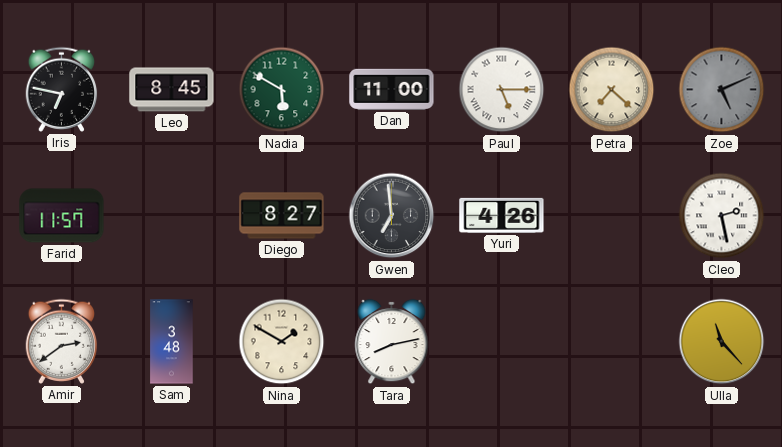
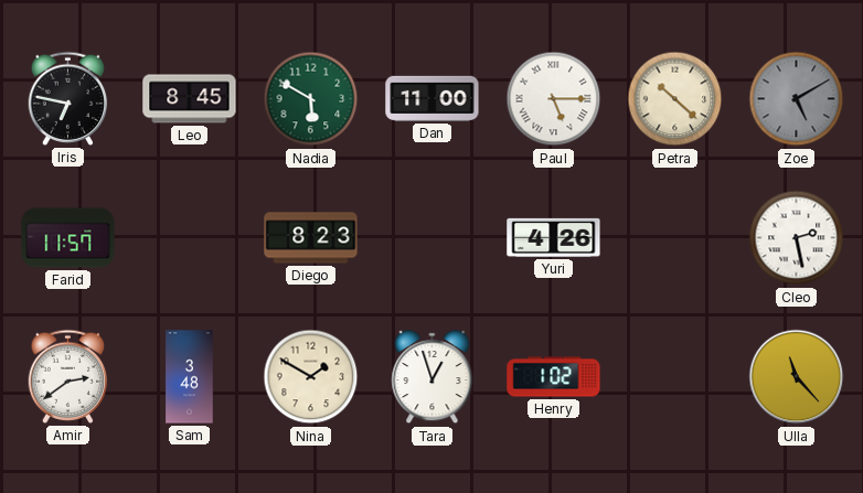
Petra: 7:22 -> 10:22
Zoe: 5:11 -> 5:10
Diego: 8:27 -> 8:23
Gwen: 6:59 -> none
Tara: 8:13 -> 12:57
Henry: none -> 1:02
